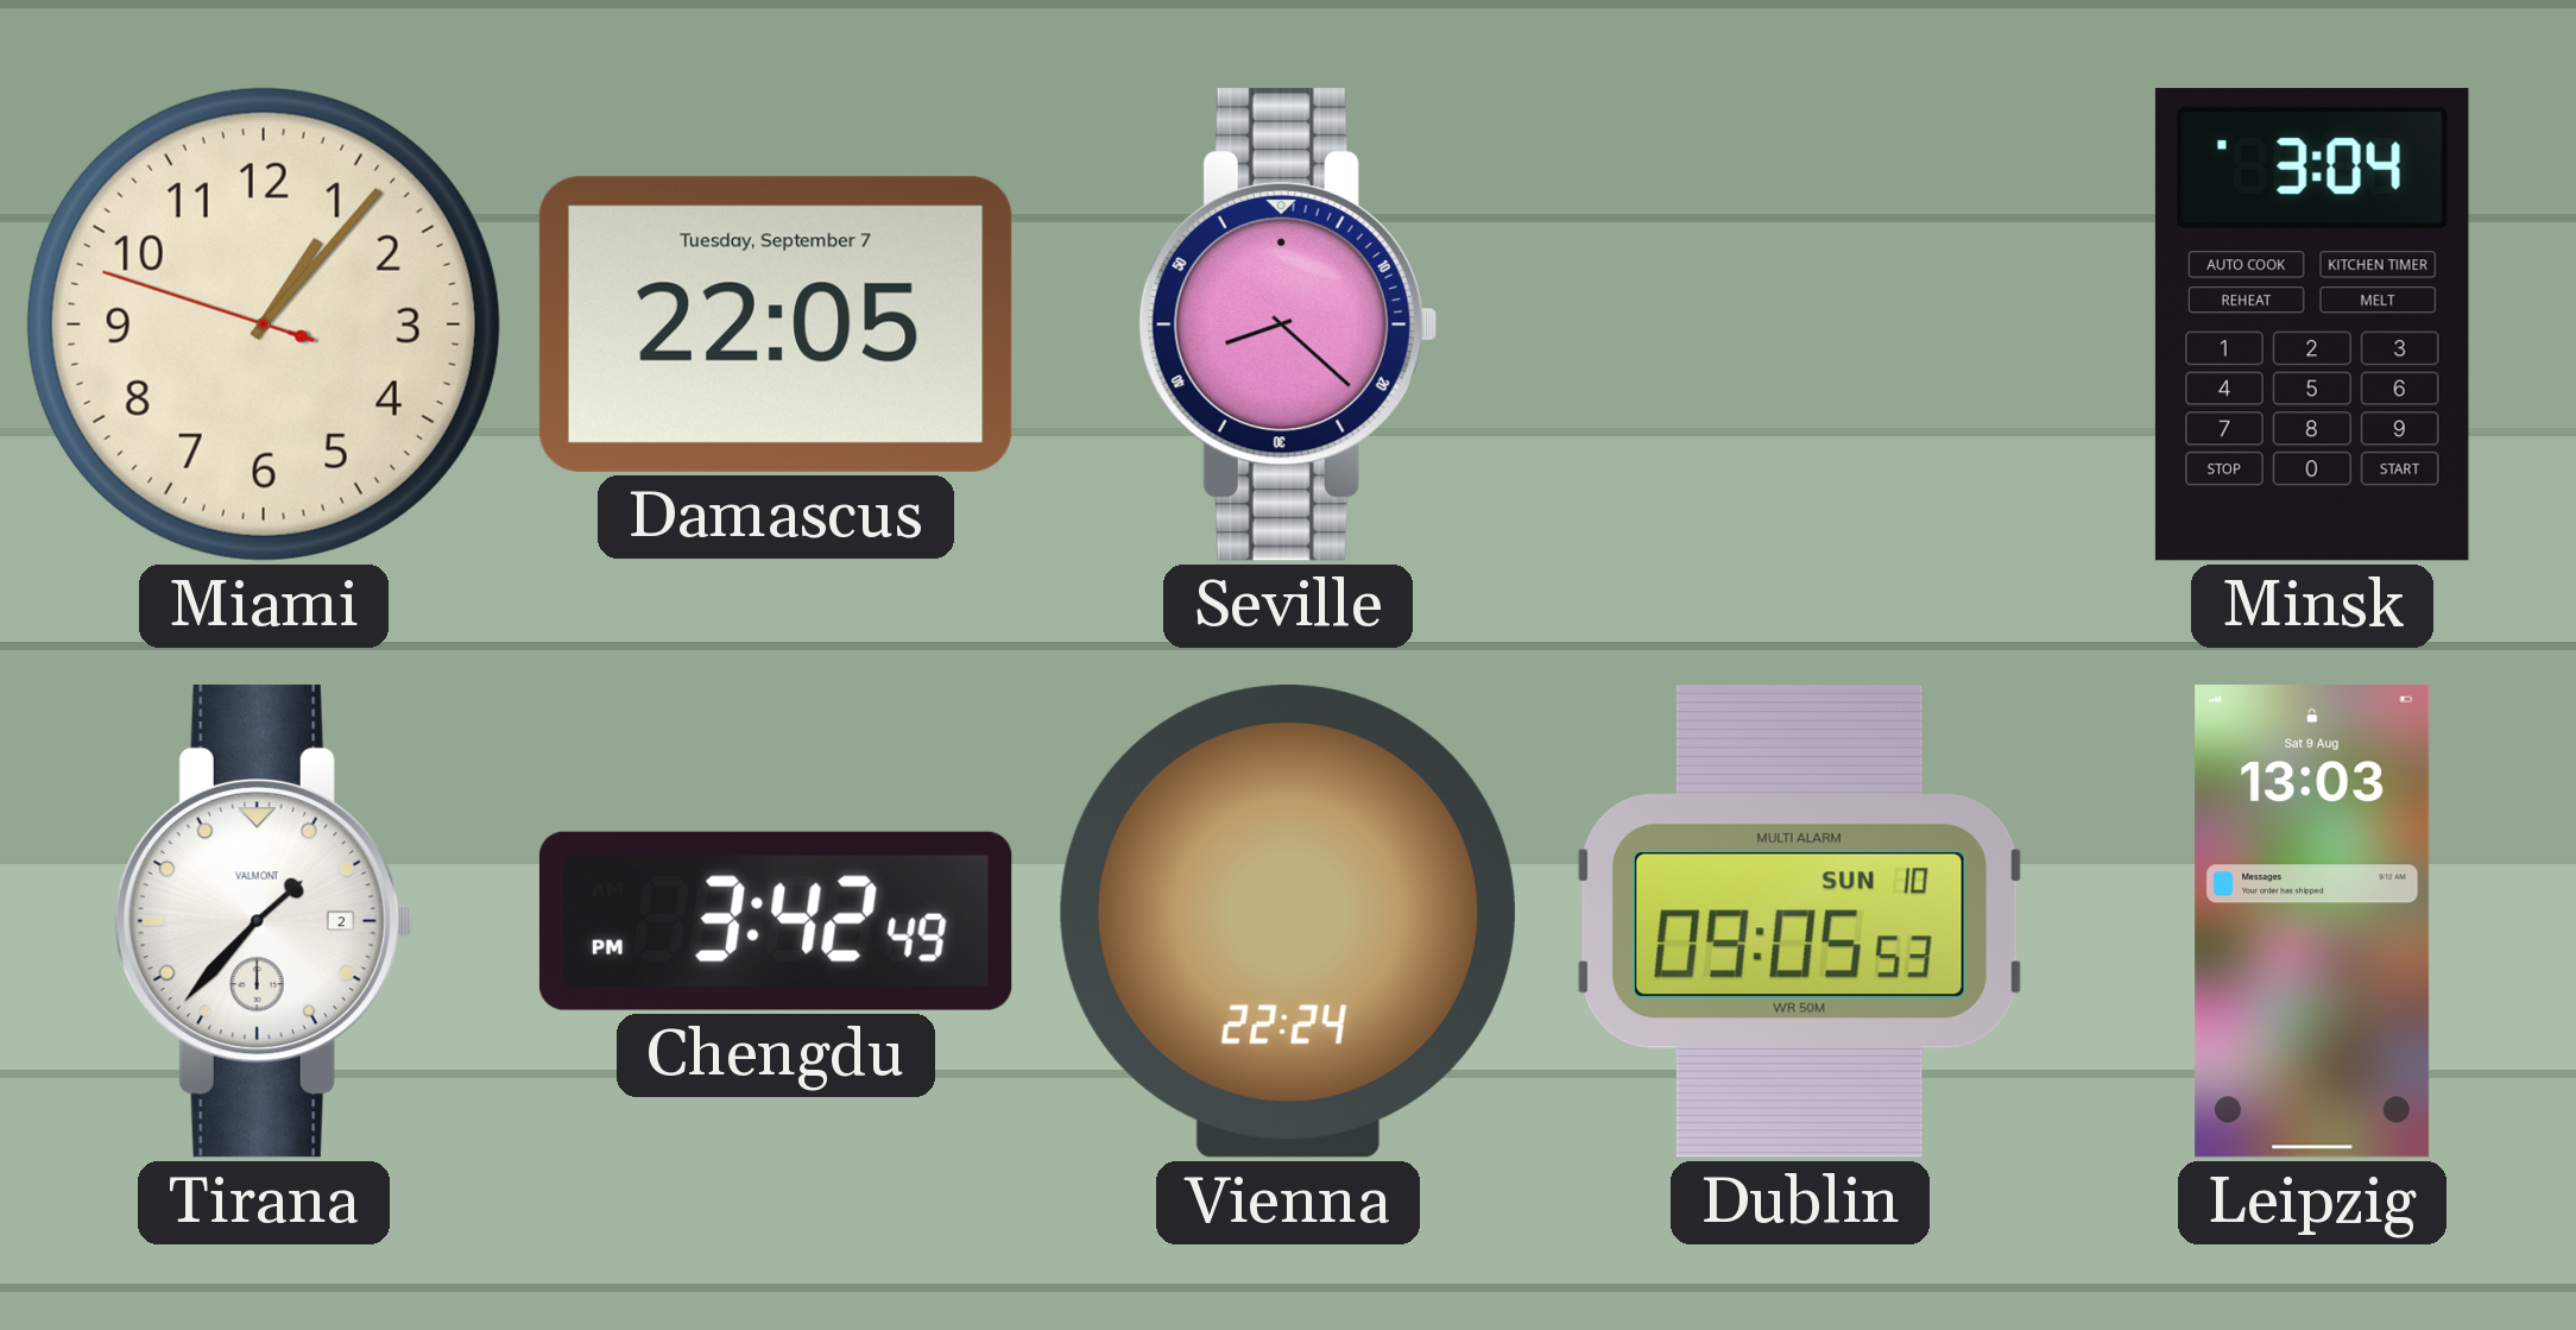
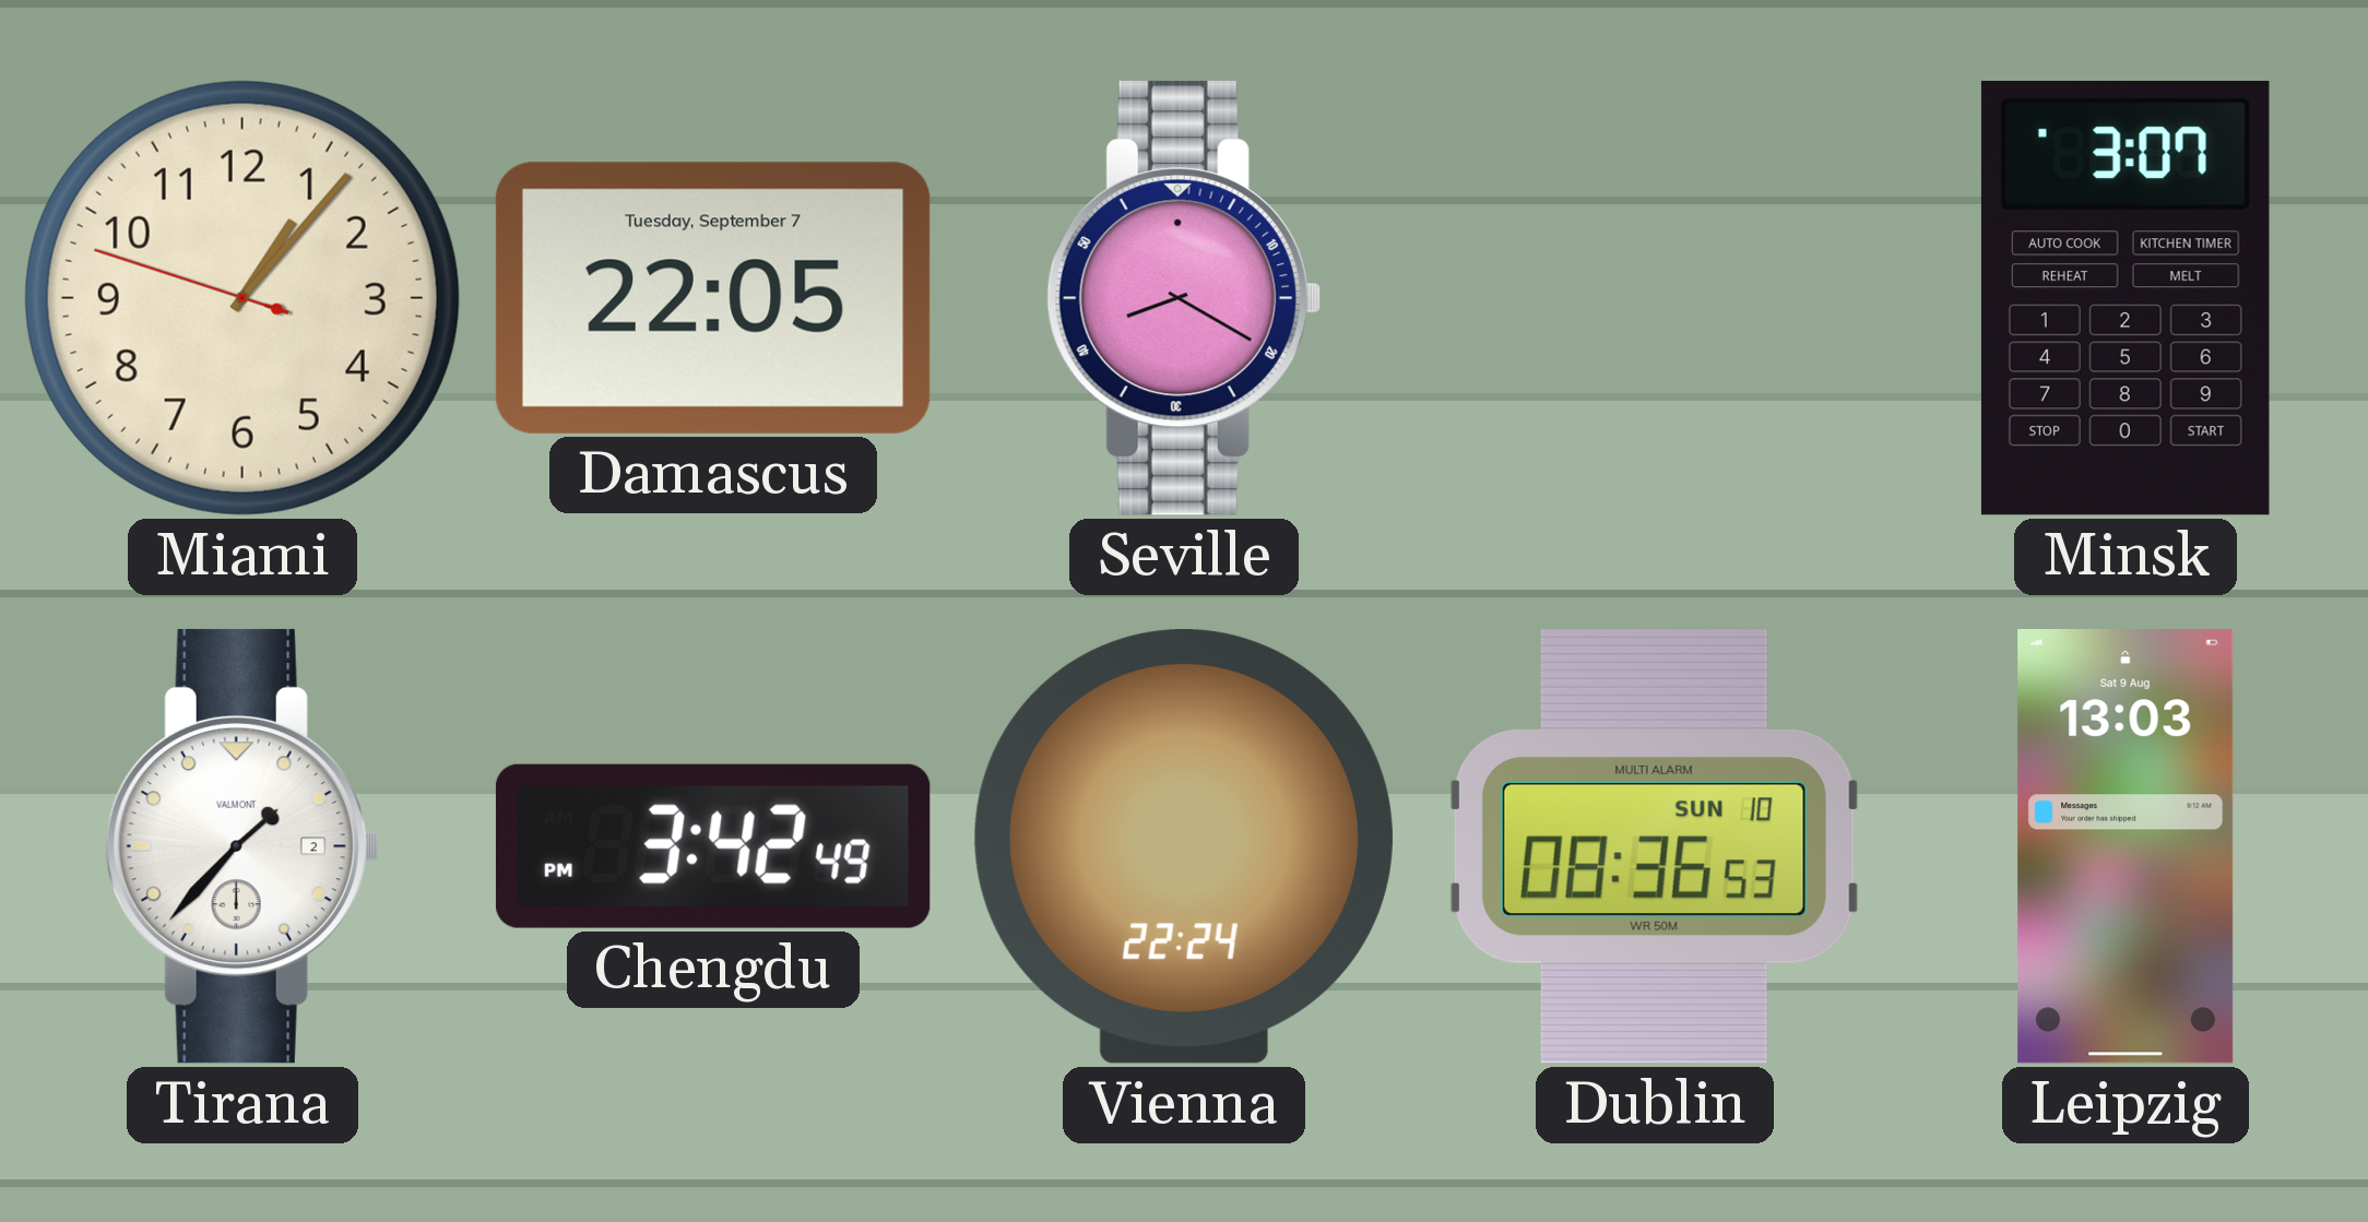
Seville: 8:22 -> 8:20
Minsk: 3:04 -> 3:07
Dublin: 09:05 -> 08:36
